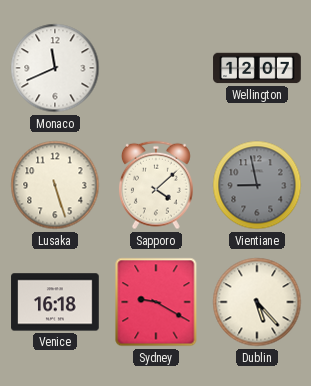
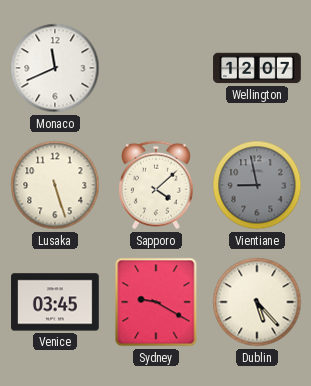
Venice: 16:18 -> 03:45
